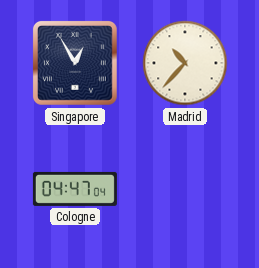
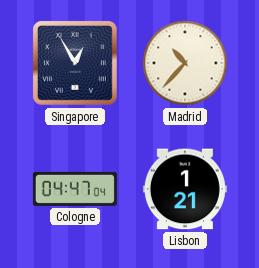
Lisbon: none -> 1:21
